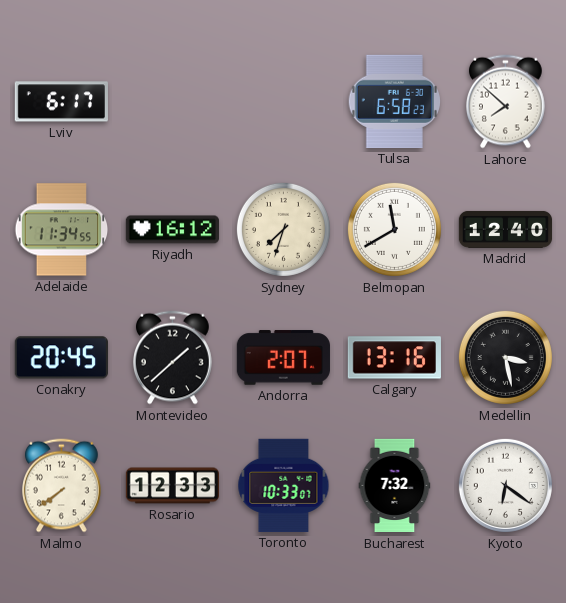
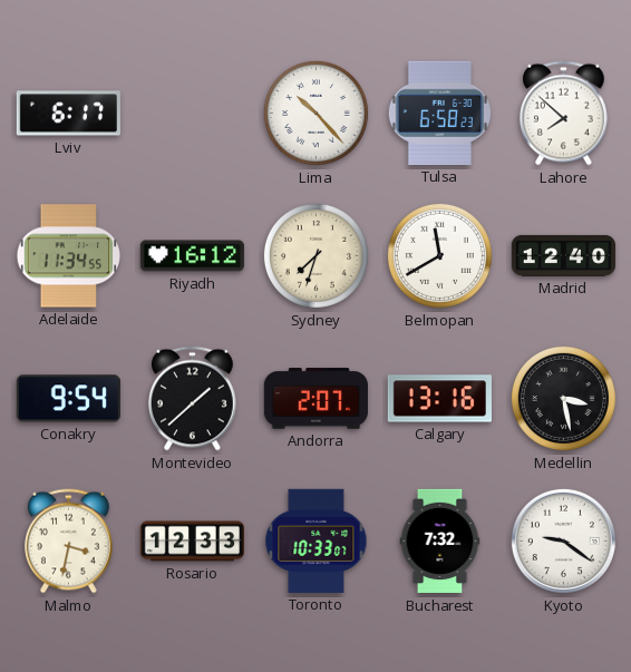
Lima: none -> 10:23
Conakry: 20:45 -> 9:54
Malmo: 7:39 -> 3:32
Kyoto: 6:21 -> 9:21
